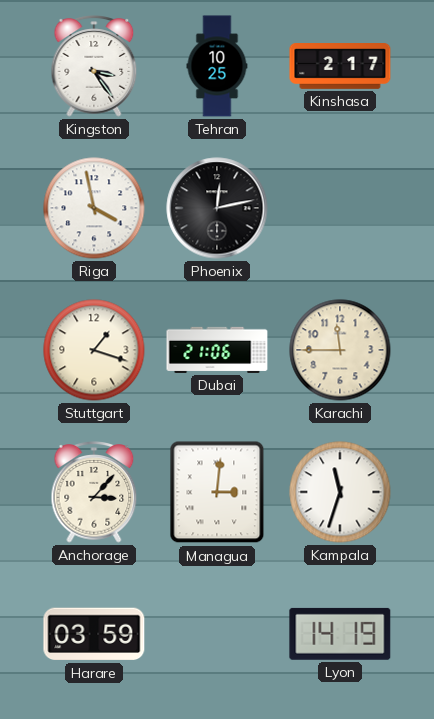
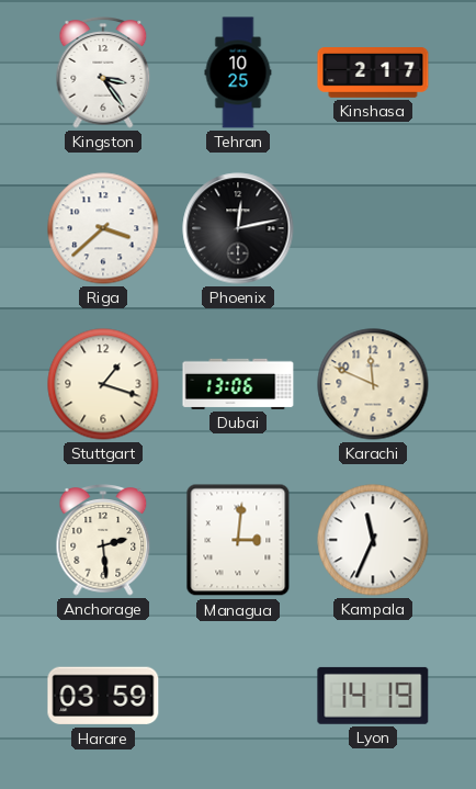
Riga: 3:58 -> 3:38
Dubai: 21:06 -> 13:06
Karachi: 11:45 -> 11:49
Anchorage: 3:07 -> 2:29
Kampala: 11:33 -> 11:34
